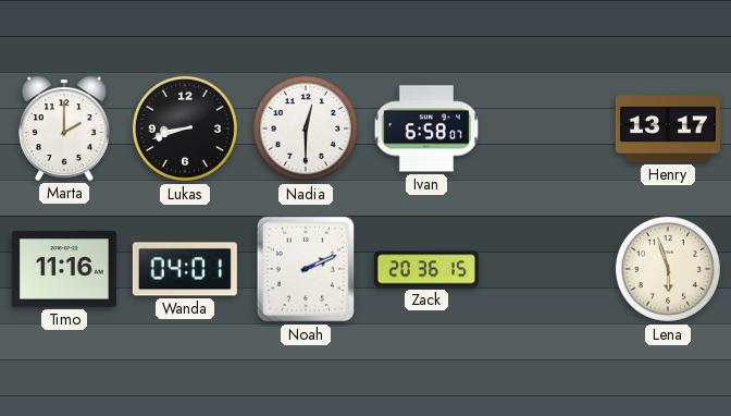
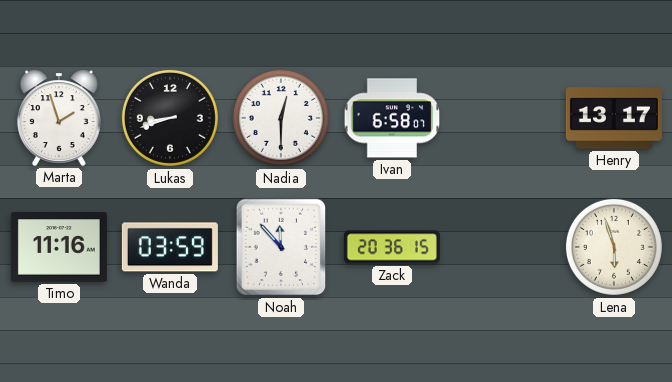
Marta: 2:00 -> 1:57
Wanda: 04:01 -> 03:59
Noah: 2:11 -> 11:53
